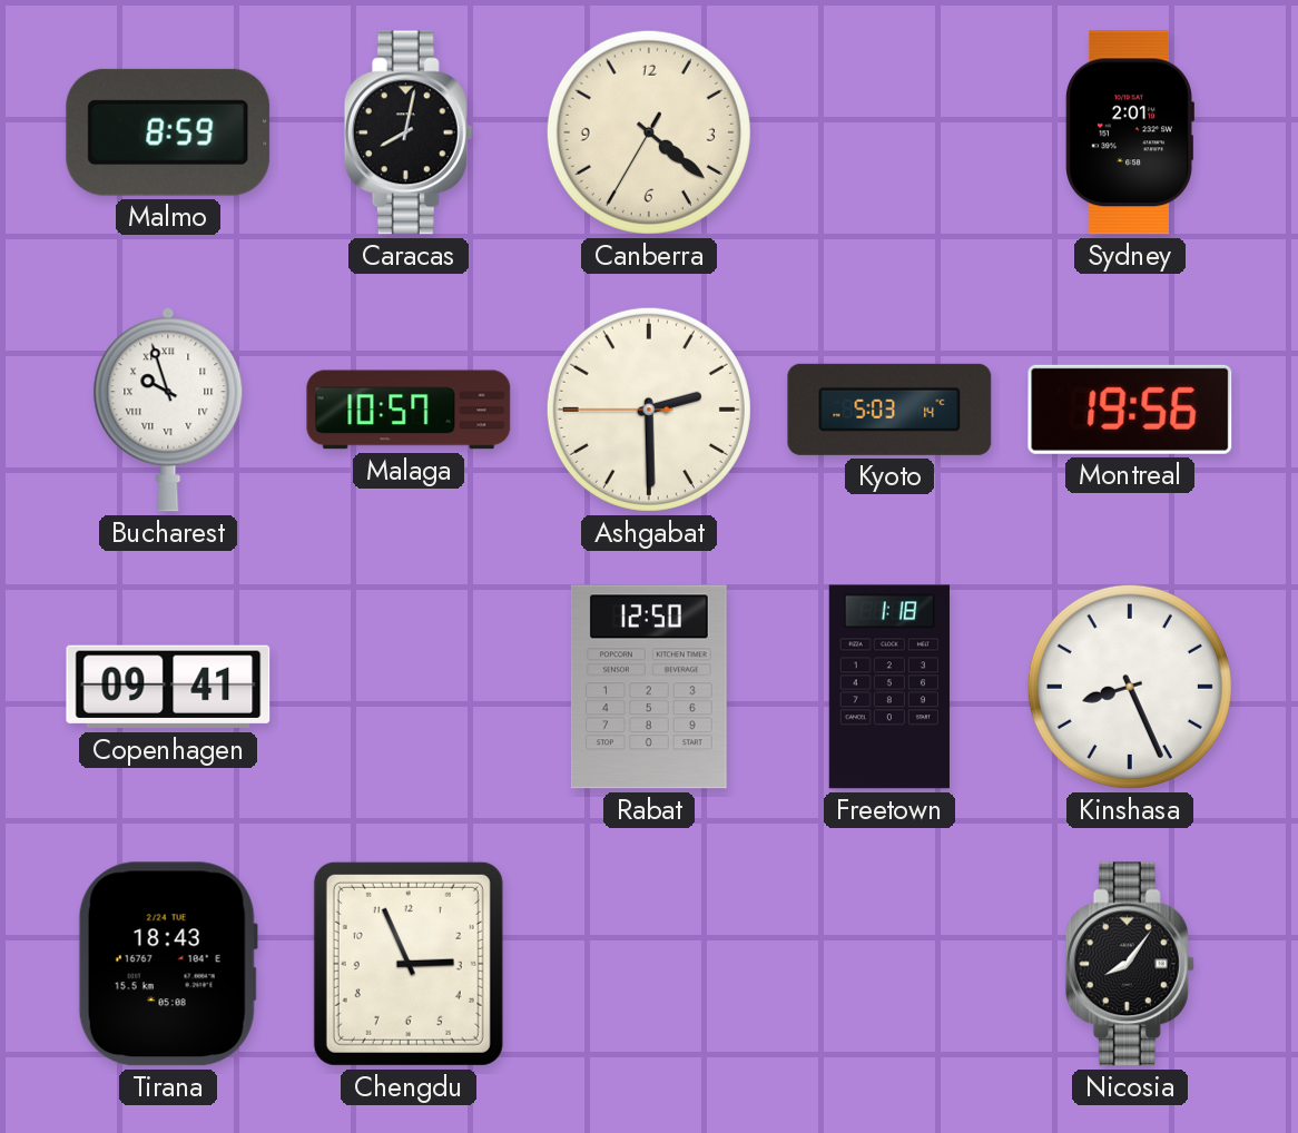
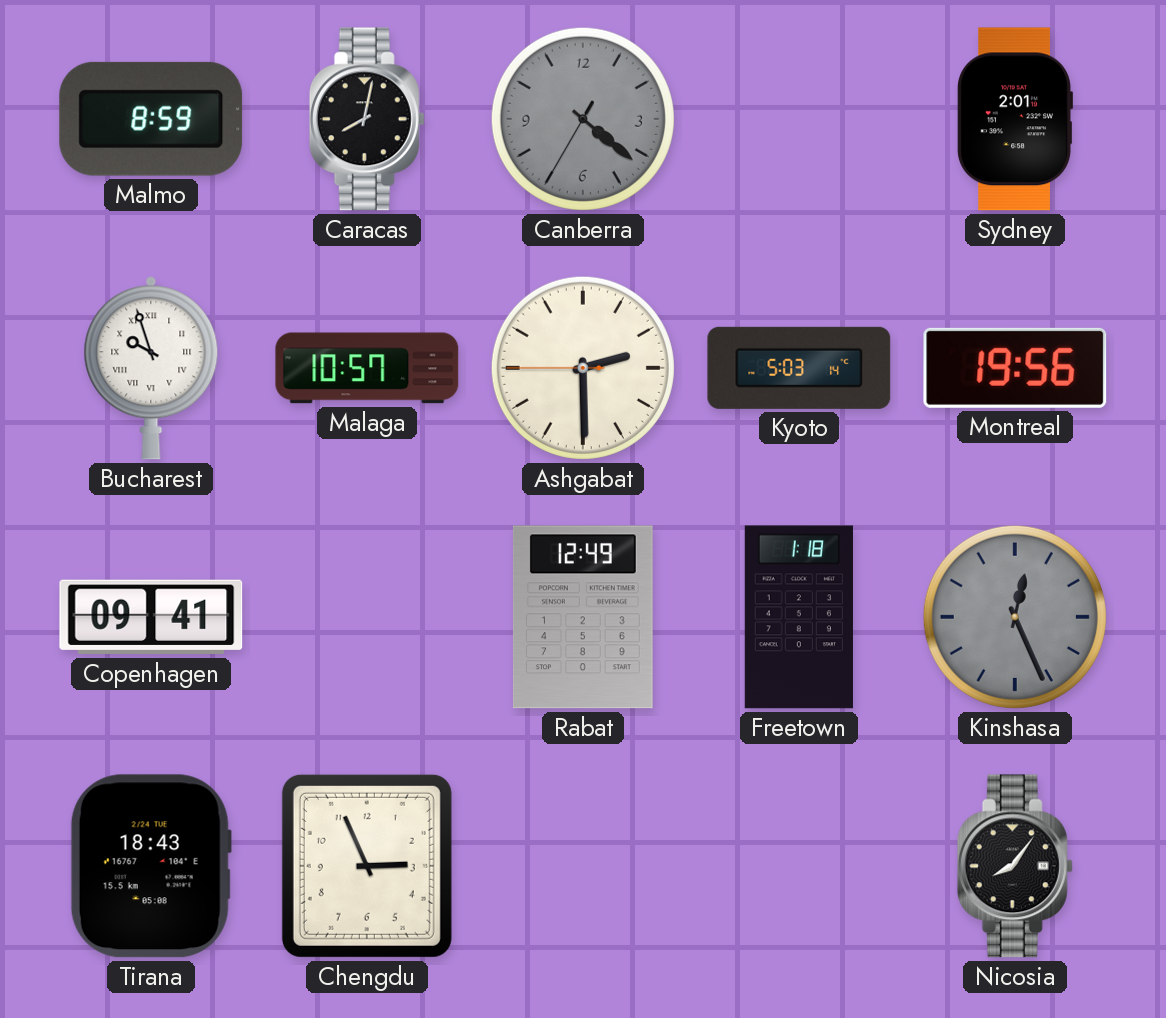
Canberra dial: cream -> grey
Rabat: 12:50 -> 12:49
Kinshasa: 8:26 -> 12:26
Kinshasa dial: white -> grey
